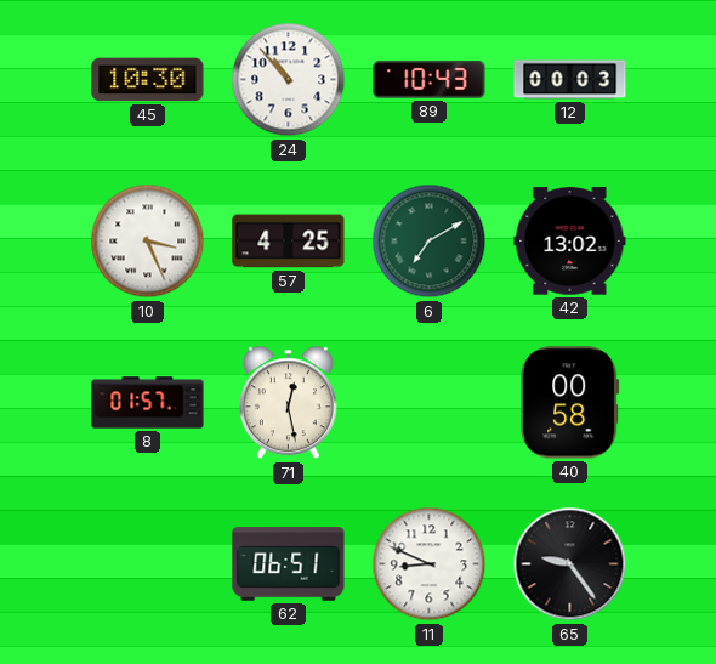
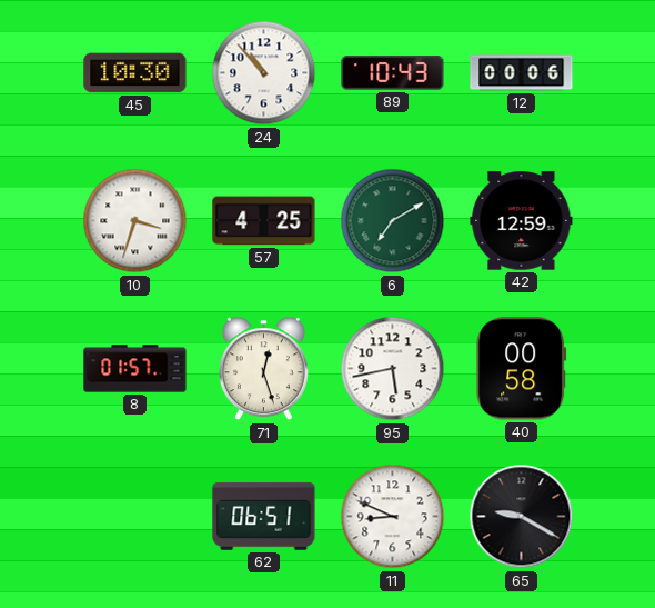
12: 00:03 -> 00:06
10: 3:26 -> 3:33
42: 13:02 -> 12:59
71: 12:28 -> 12:27
95: none -> 5:43
65: 9:24 -> 9:20
